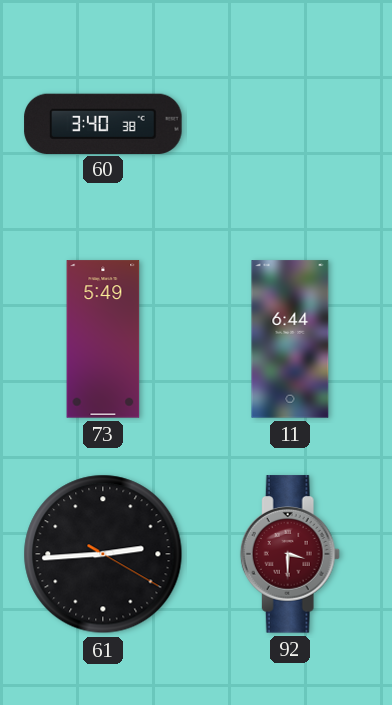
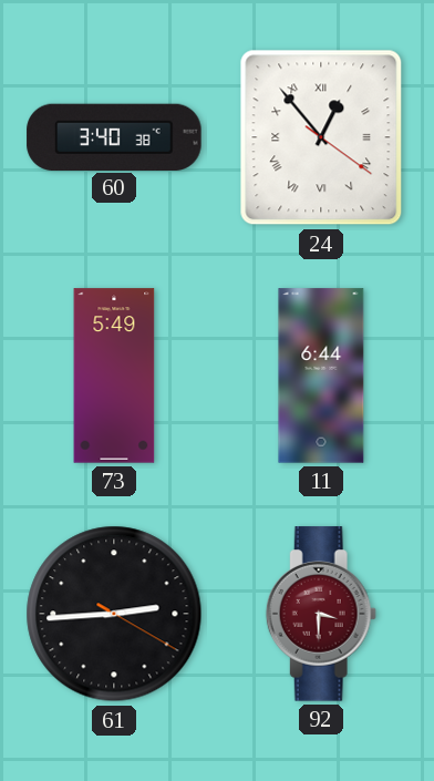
24: none -> 12:53
